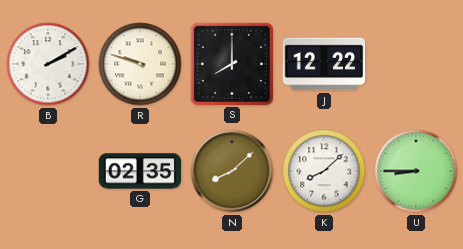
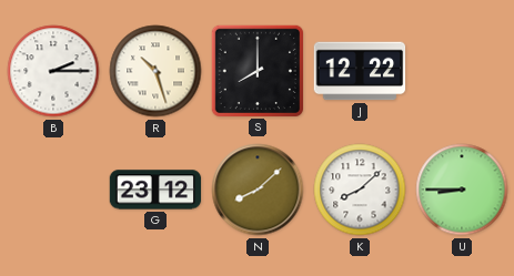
B: 2:10 -> 2:15
R: 9:48 -> 10:27
G: 02:35 -> 23:12
